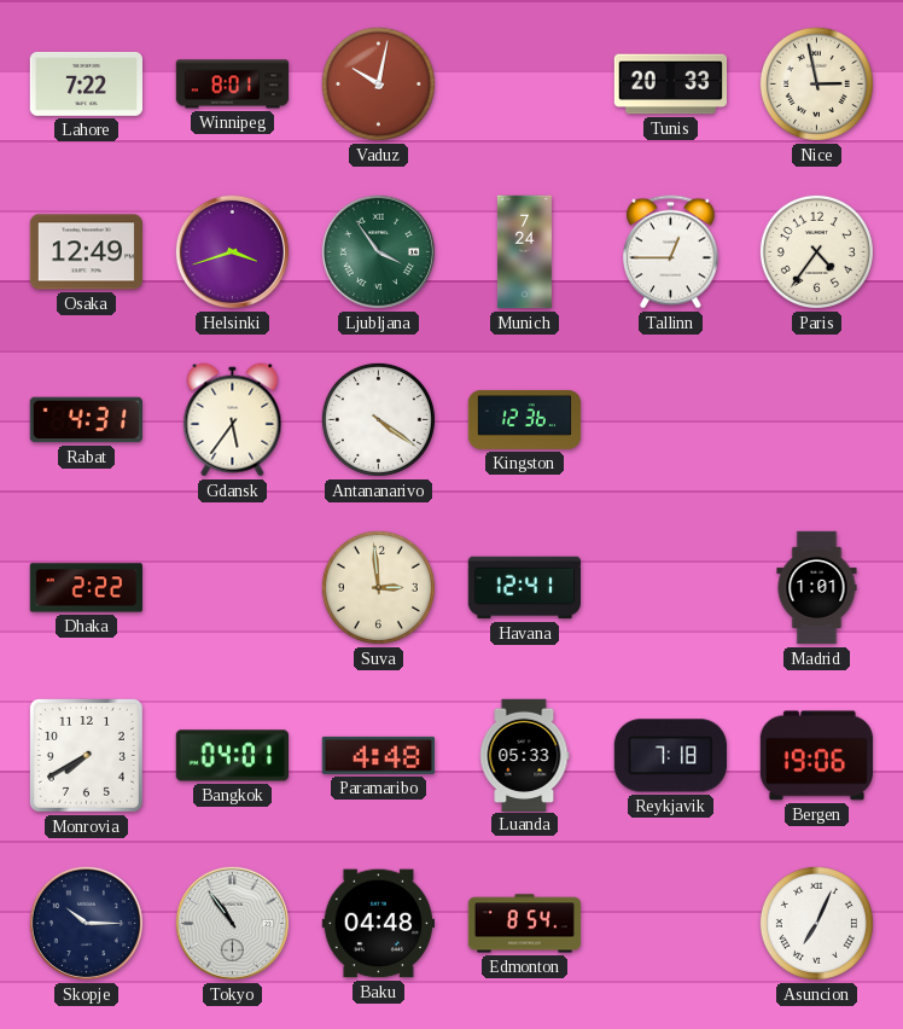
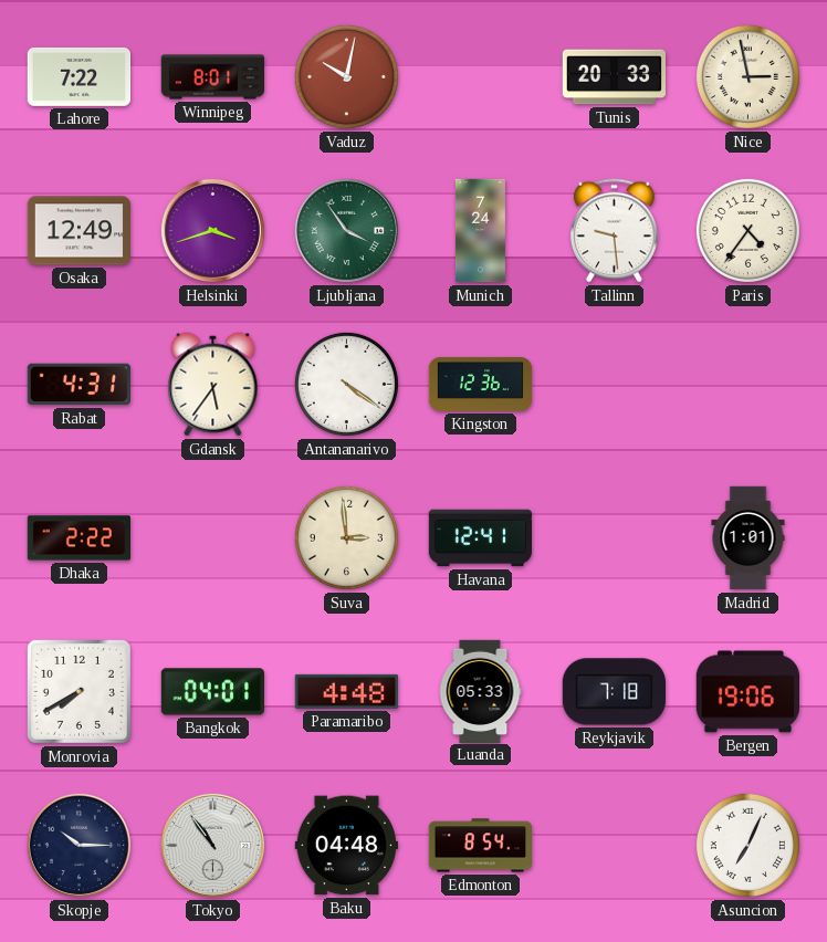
Tallinn: 12:45 -> 9:29
